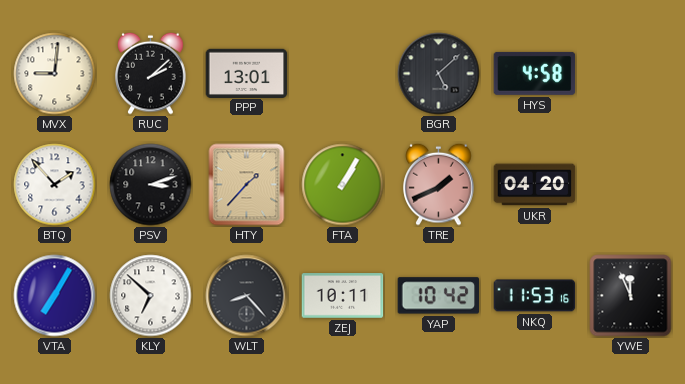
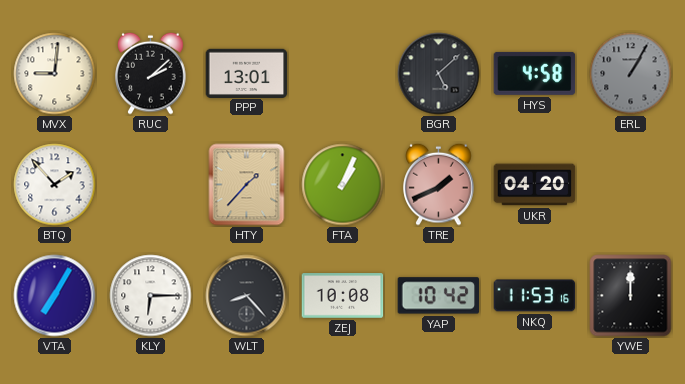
ERL: none -> 1:05
PSV: 3:12 -> none
FTA: 1:05 -> 1:04
KLY: 6:52 -> 6:15
ZEJ: 10:11 -> 10:08
YWE: 11:56 -> 12:00
